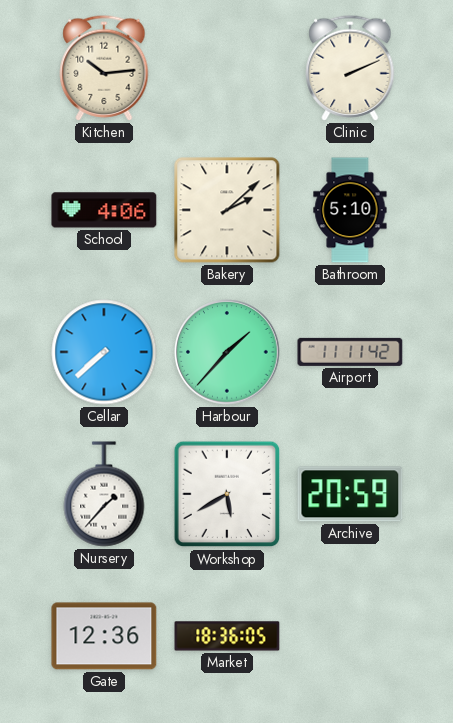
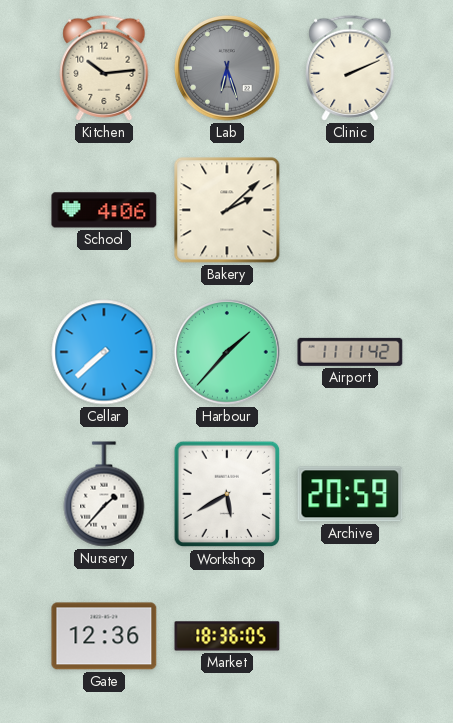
Lab: none -> 6:27
Bathroom: 5:10 -> none
